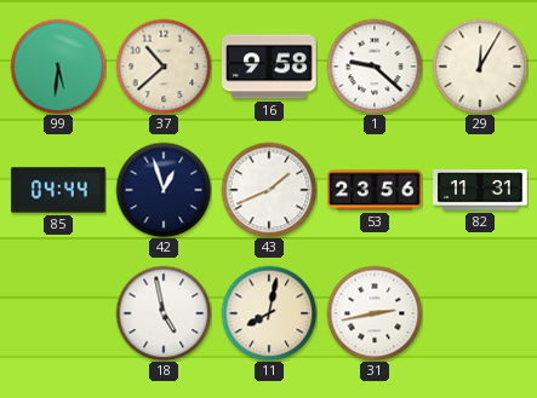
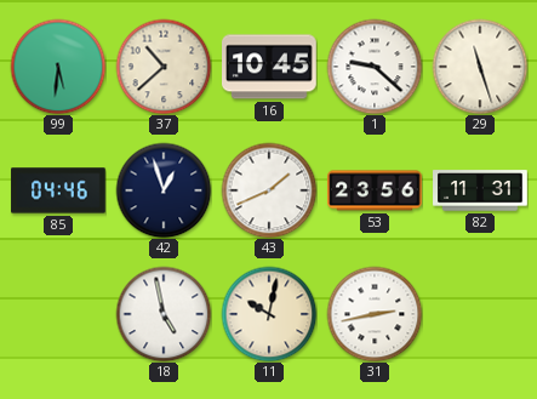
16: 9:58 -> 10:45
29: 12:05 -> 11:27
85: 04:44 -> 04:46
11: 8:02 -> 10:02
